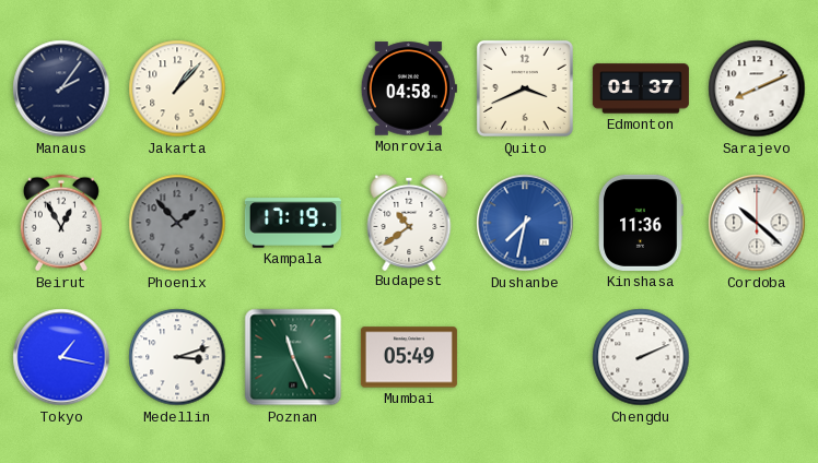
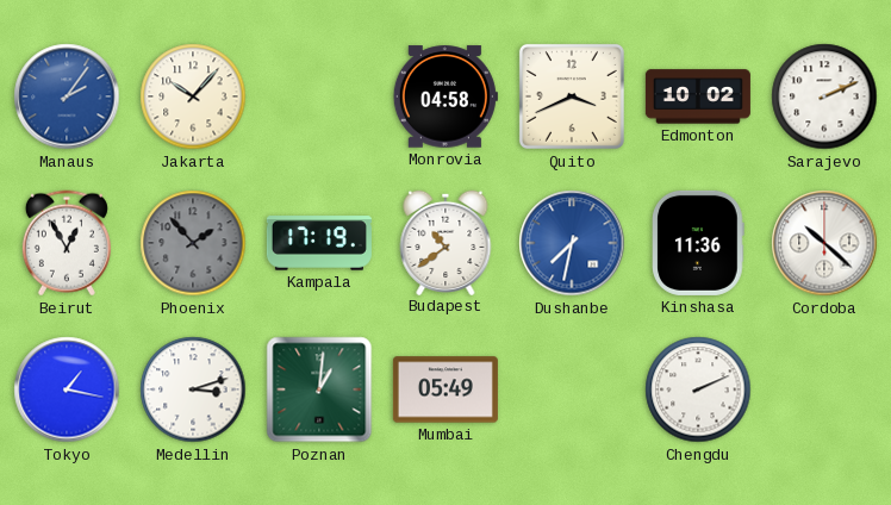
Manaus dial: navy -> blue
Jakarta: 1:07 -> 10:07
Edmonton: 01:37 -> 10:02
Sarajevo: 8:11 -> 2:11
Poznan: 11:26 -> 1:01
